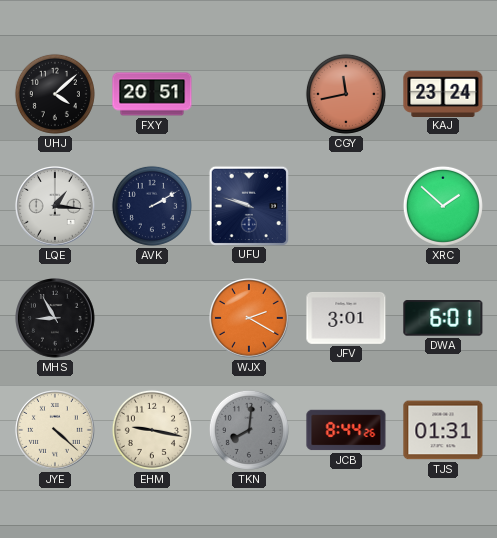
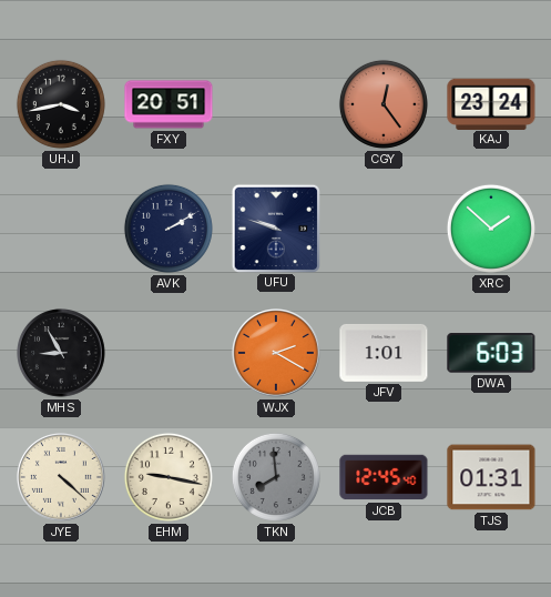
UHJ: 4:08 -> 3:43
CGY: 11:43 -> 12:24
LQE: 1:16 -> none
JFV: 3:01 -> 1:01
DWA: 6:01 -> 6:03
TKN: 8:01 -> 7:59
JCB: 8:44 -> 12:45
